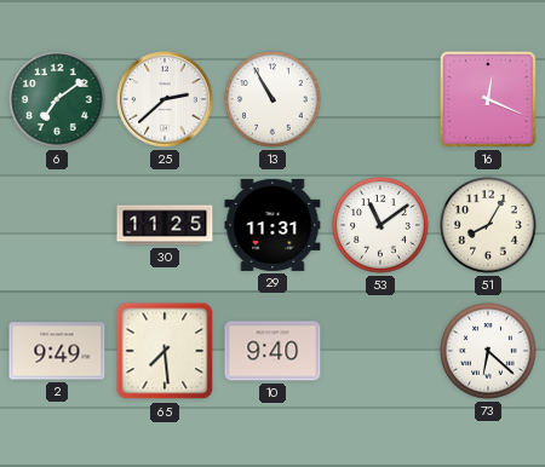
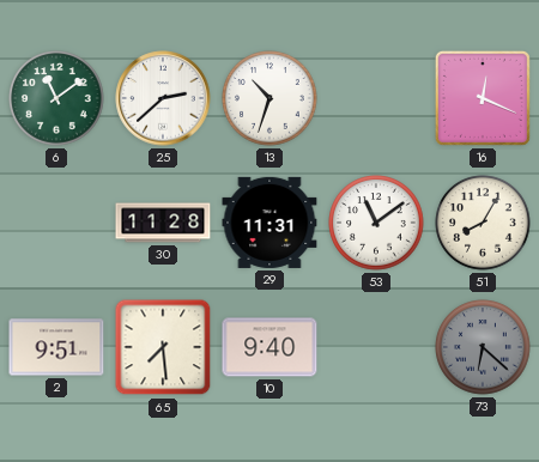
6: 7:09 -> 11:09
13: 10:55 -> 10:33
30: 11:25 -> 11:28
2: 9:49 -> 9:51
73 dial: white -> grey
